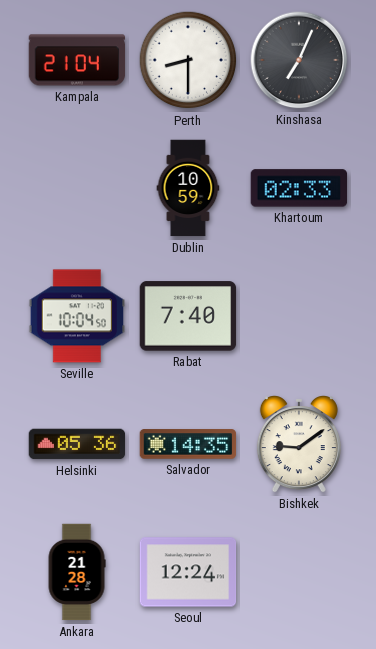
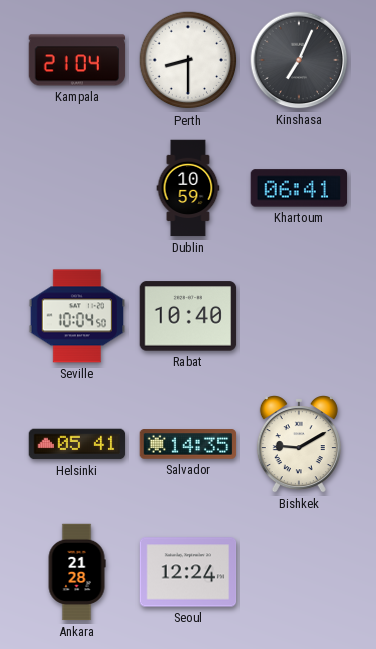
Khartoum: 02:33 -> 06:41
Rabat: 7:40 -> 10:40
Helsinki: 05:36 -> 05:41
Bishkek: 9:09 -> 9:10
